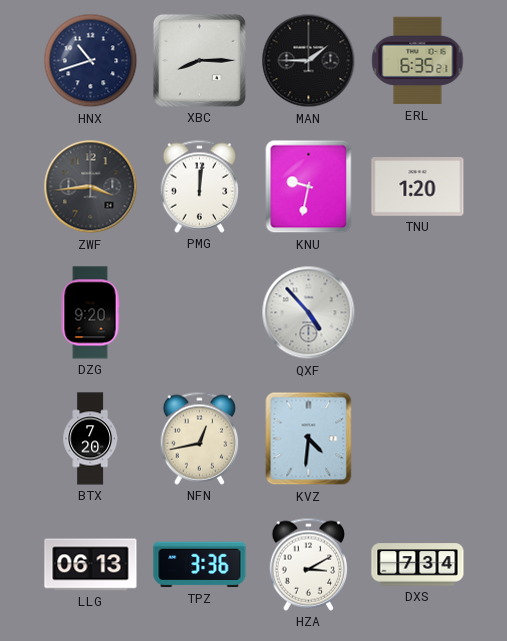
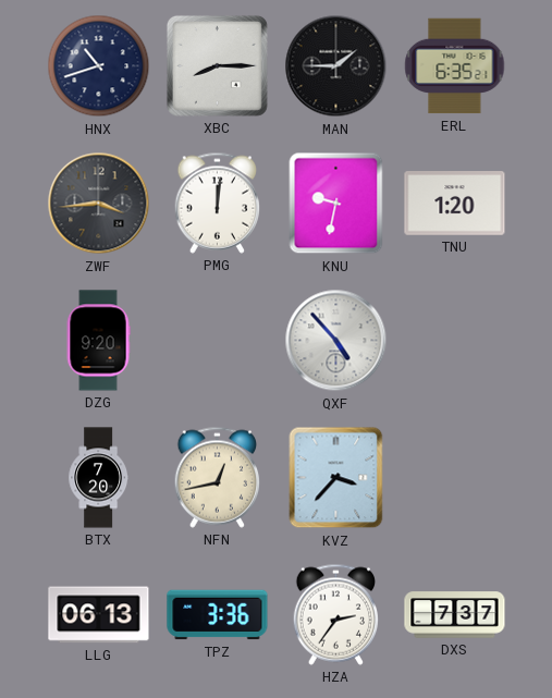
KVZ: 4:31 -> 3:37
HZA: 3:10 -> 2:36
DXS: 7:34 -> 7:37
